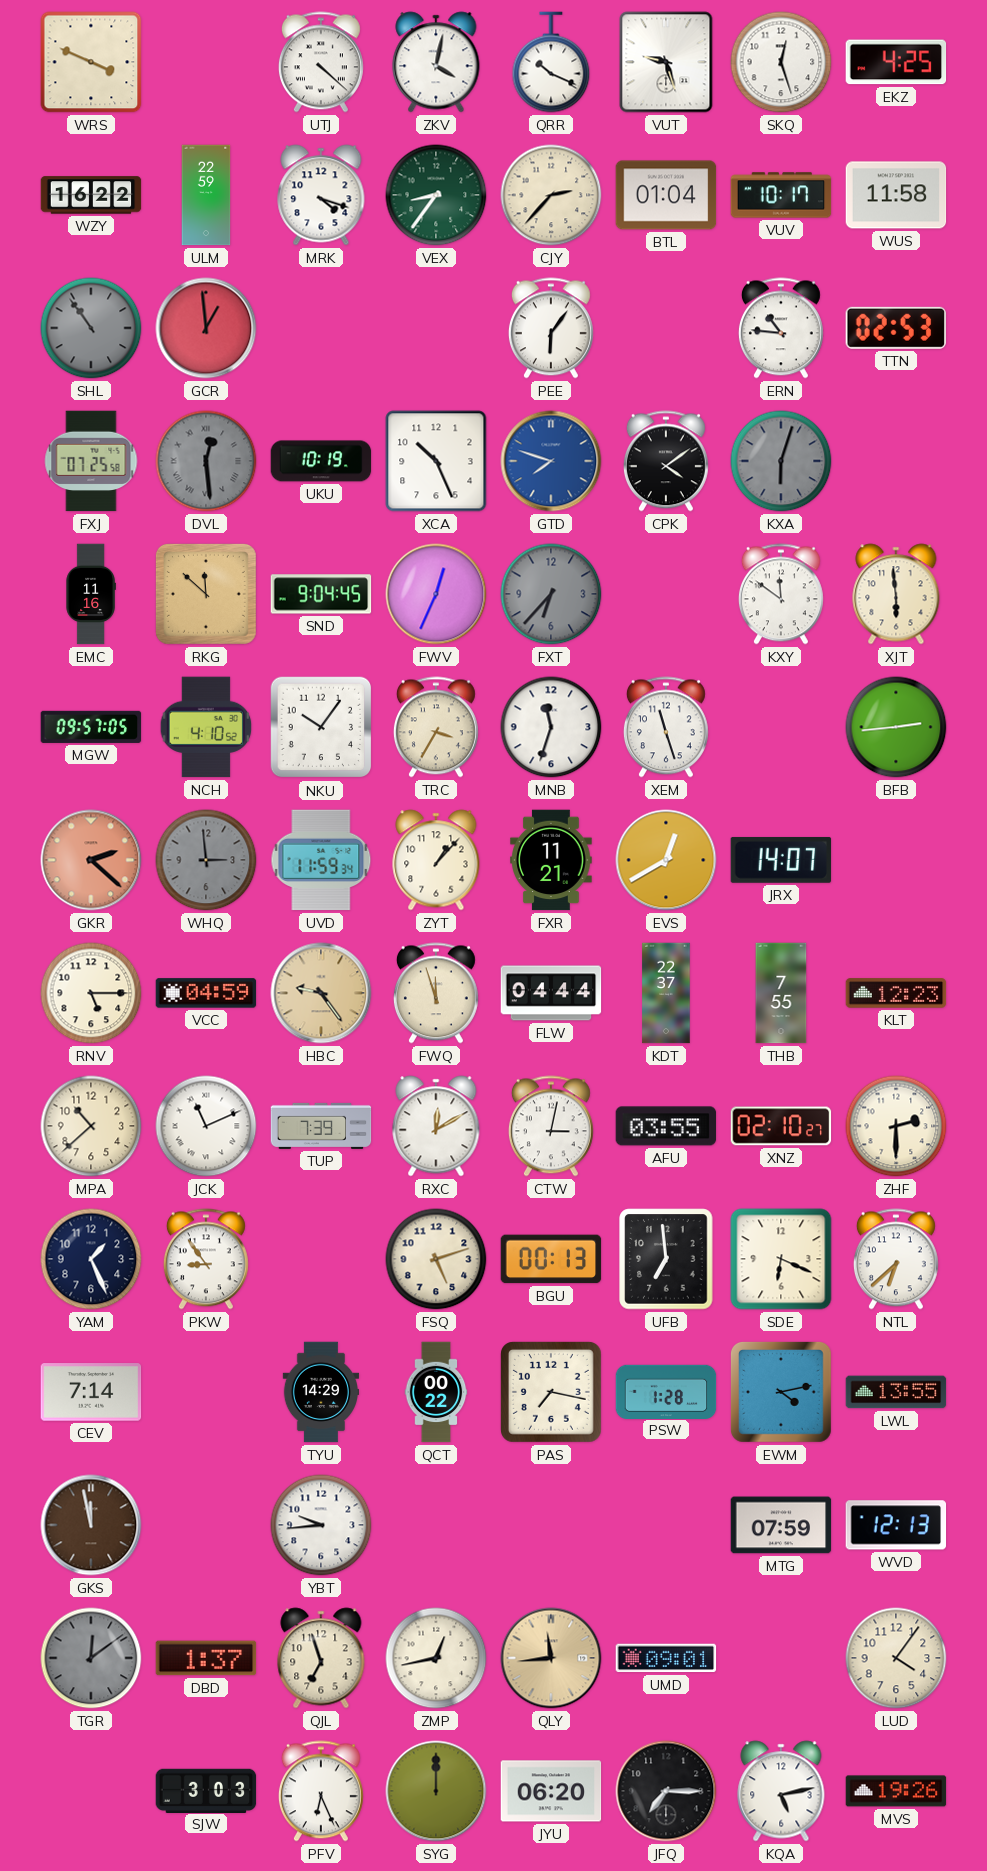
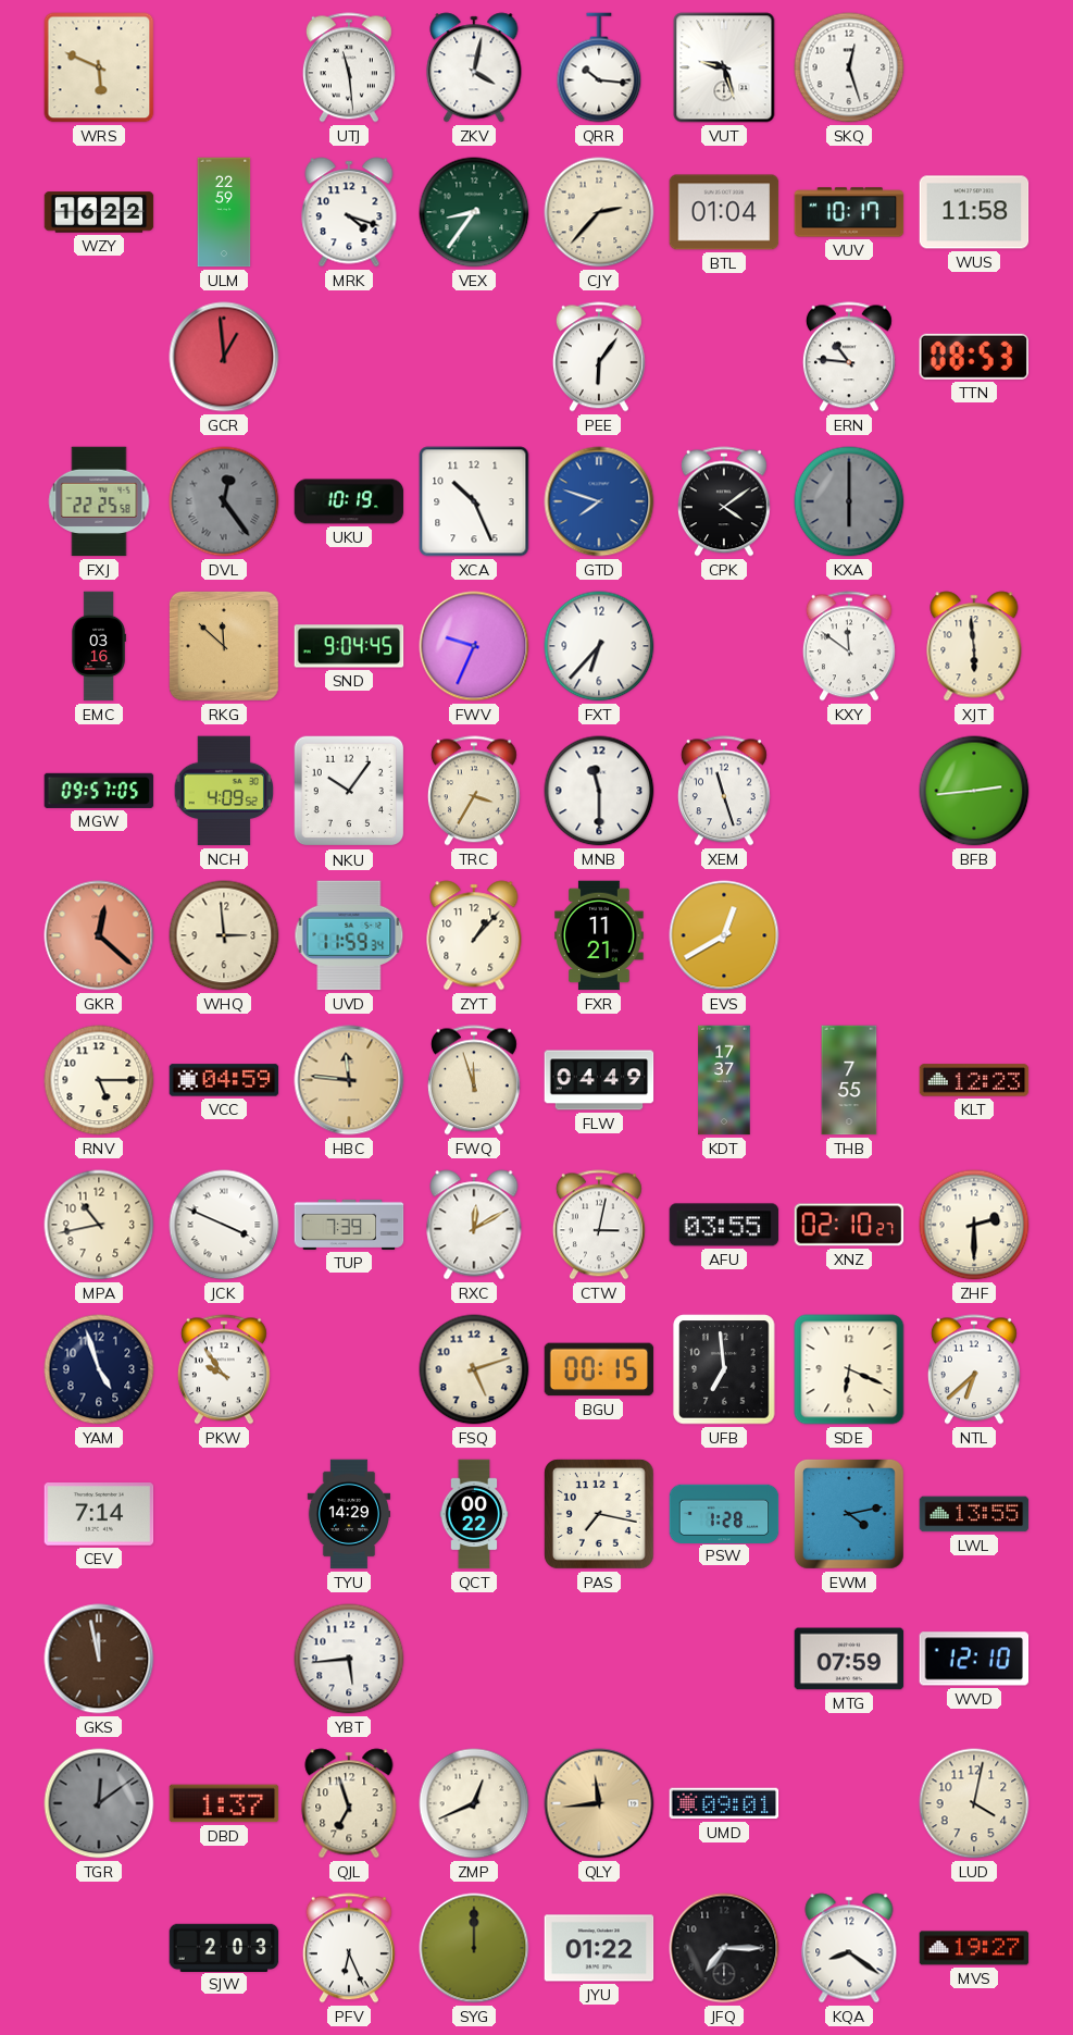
WRS: 3:49 -> 5:49
UTJ: 4:22 -> 11:29
QRR: 10:19 -> 10:16
EKZ: 4:25 -> none
SHL: 10:54 -> none
TTN: 02:53 -> 08:53
FXJ: 07:25 -> 22:25
DVL: 12:29 -> 12:24
KXA: 6:03 -> 6:00
EMC: 11:16 -> 03:16
FWV: 12:34 -> 9:34
FXT dial: grey -> white
NCH: 4:10 -> 4:09
MNB: 11:33 -> 11:30
GKR: 2:22 -> 12:22
WHQ dial: grey -> cream
JRX: 14:07 -> none
HBC: 9:24 -> 11:46
FLW: 04:44 -> 04:49
KDT: 22:37 -> 17:37
MPA: 10:38 -> 10:43
JCK: 11:11 -> 3:49
YAM: 1:26 -> 4:57
PKW: 8:54 -> 9:54
BGU: 00:13 -> 00:15
YBT: 9:44 -> 5:44
WVD: 12:13 -> 12:10
ZMP: 12:43 -> 12:41
LUD: 4:06 -> 4:02
SJW: 3:03 -> 2:03
JYU: 06:20 -> 01:22
KQA: 5:13 -> 8:21
MVS: 19:26 -> 19:27
